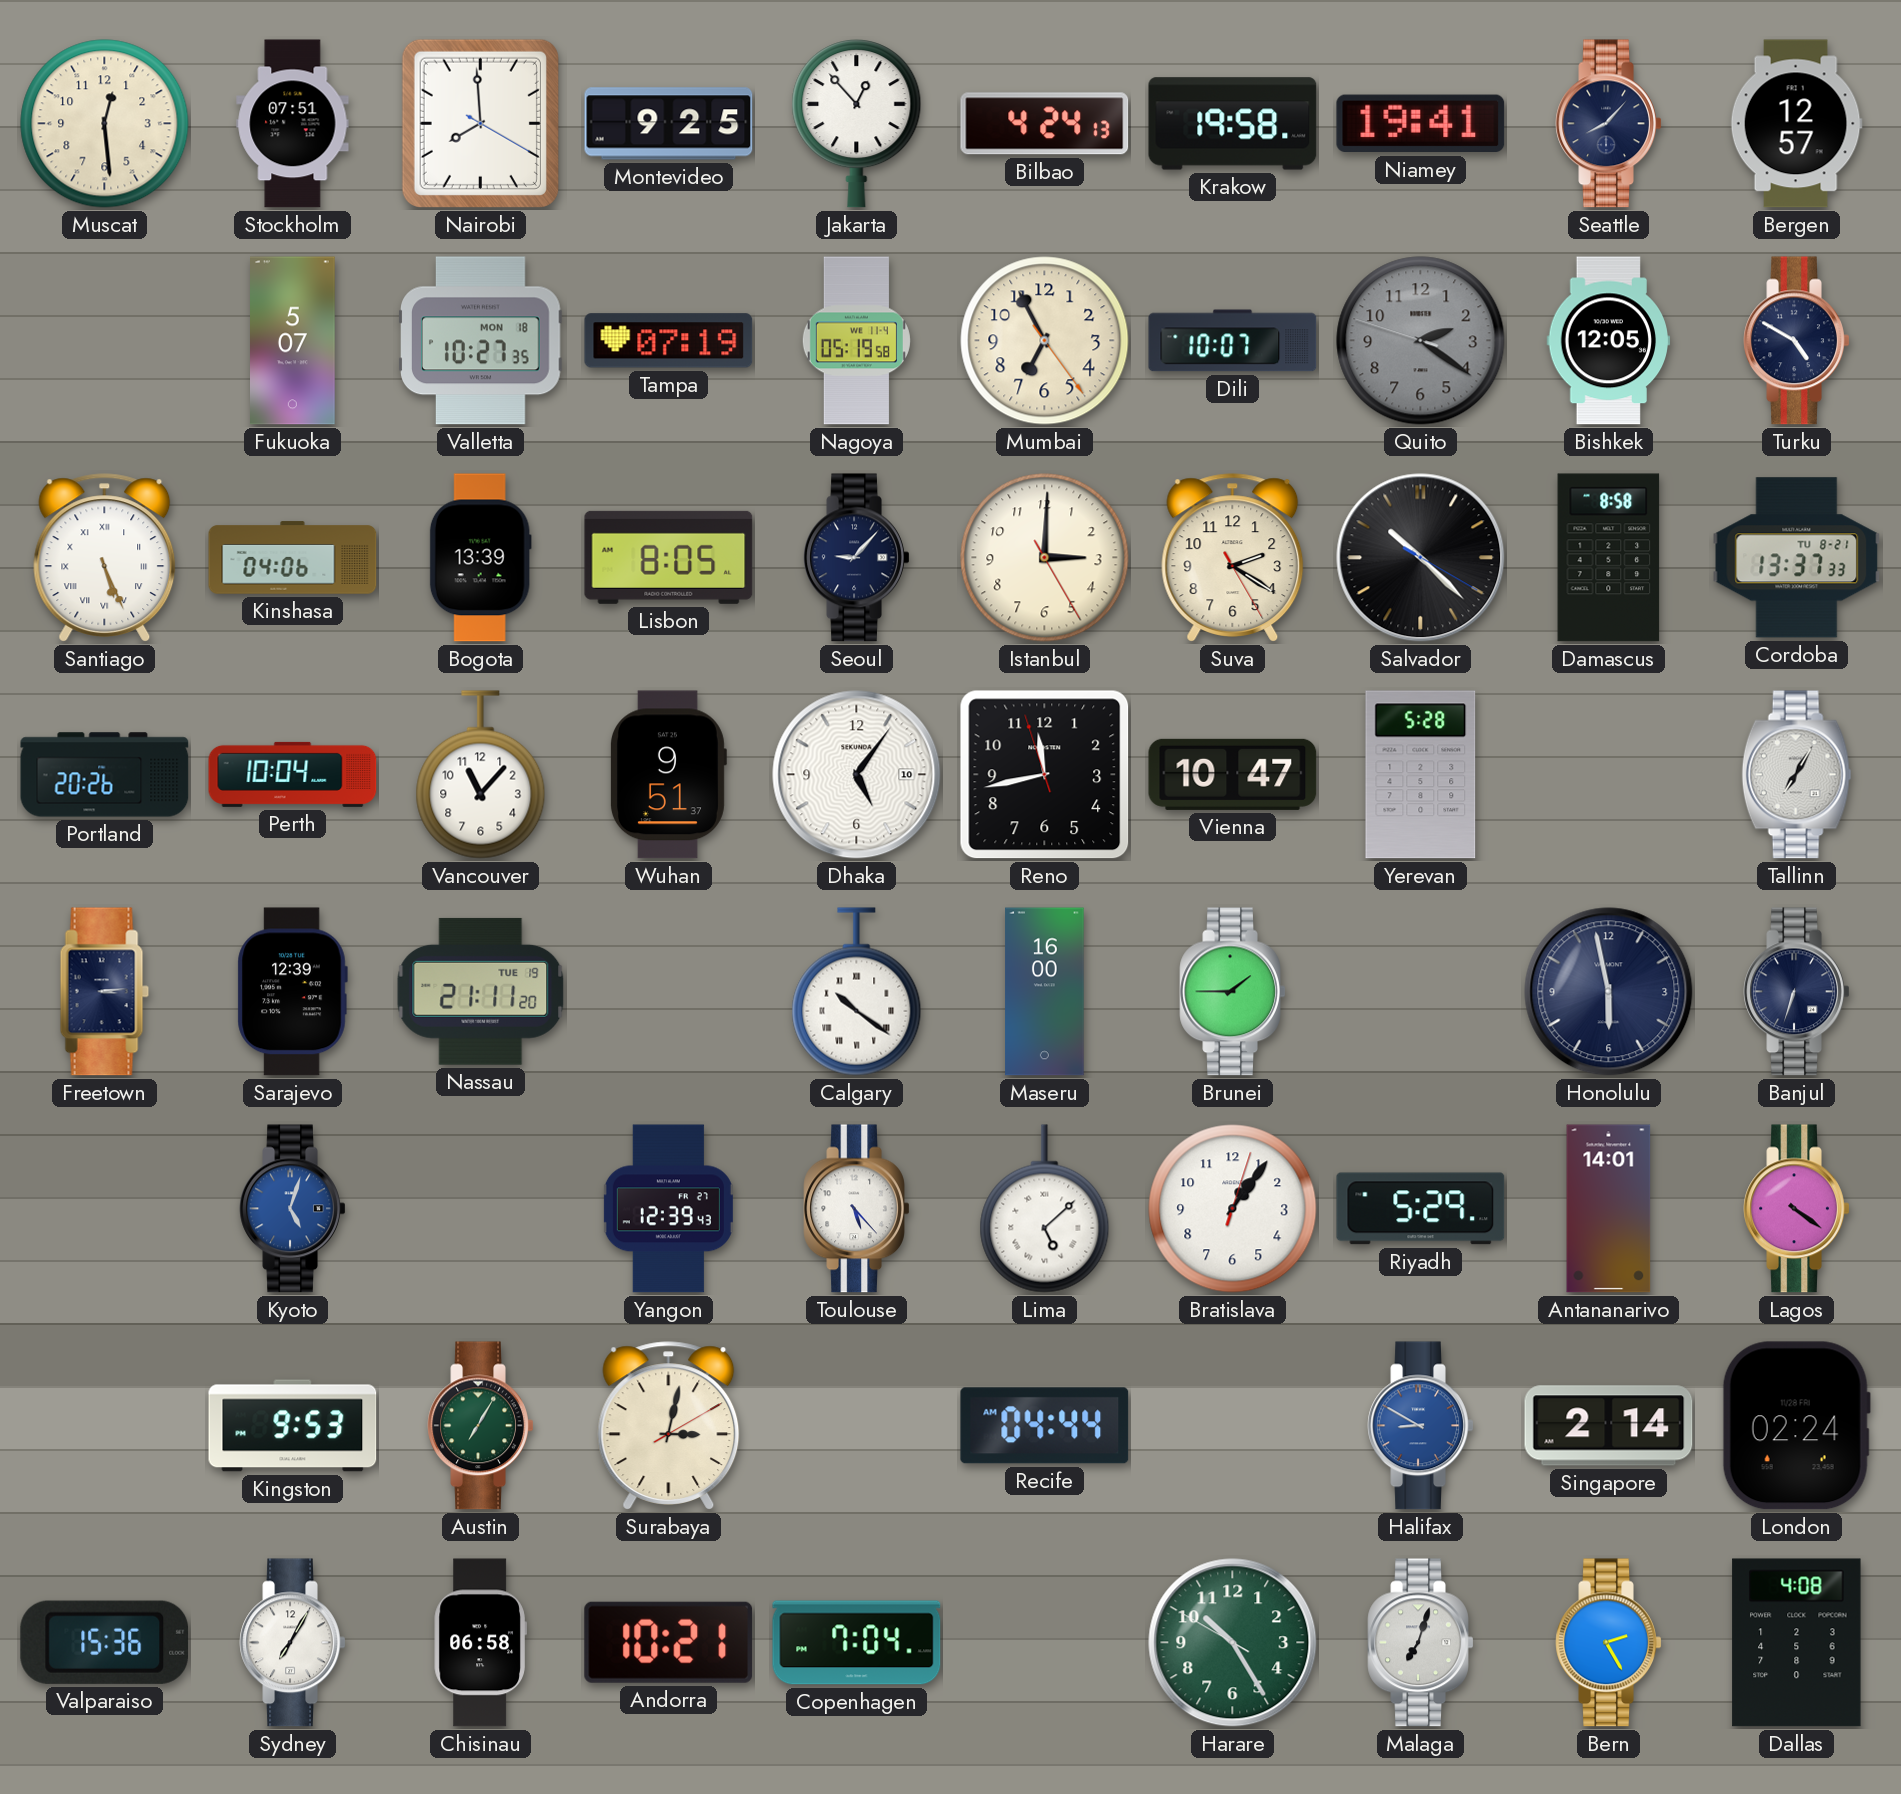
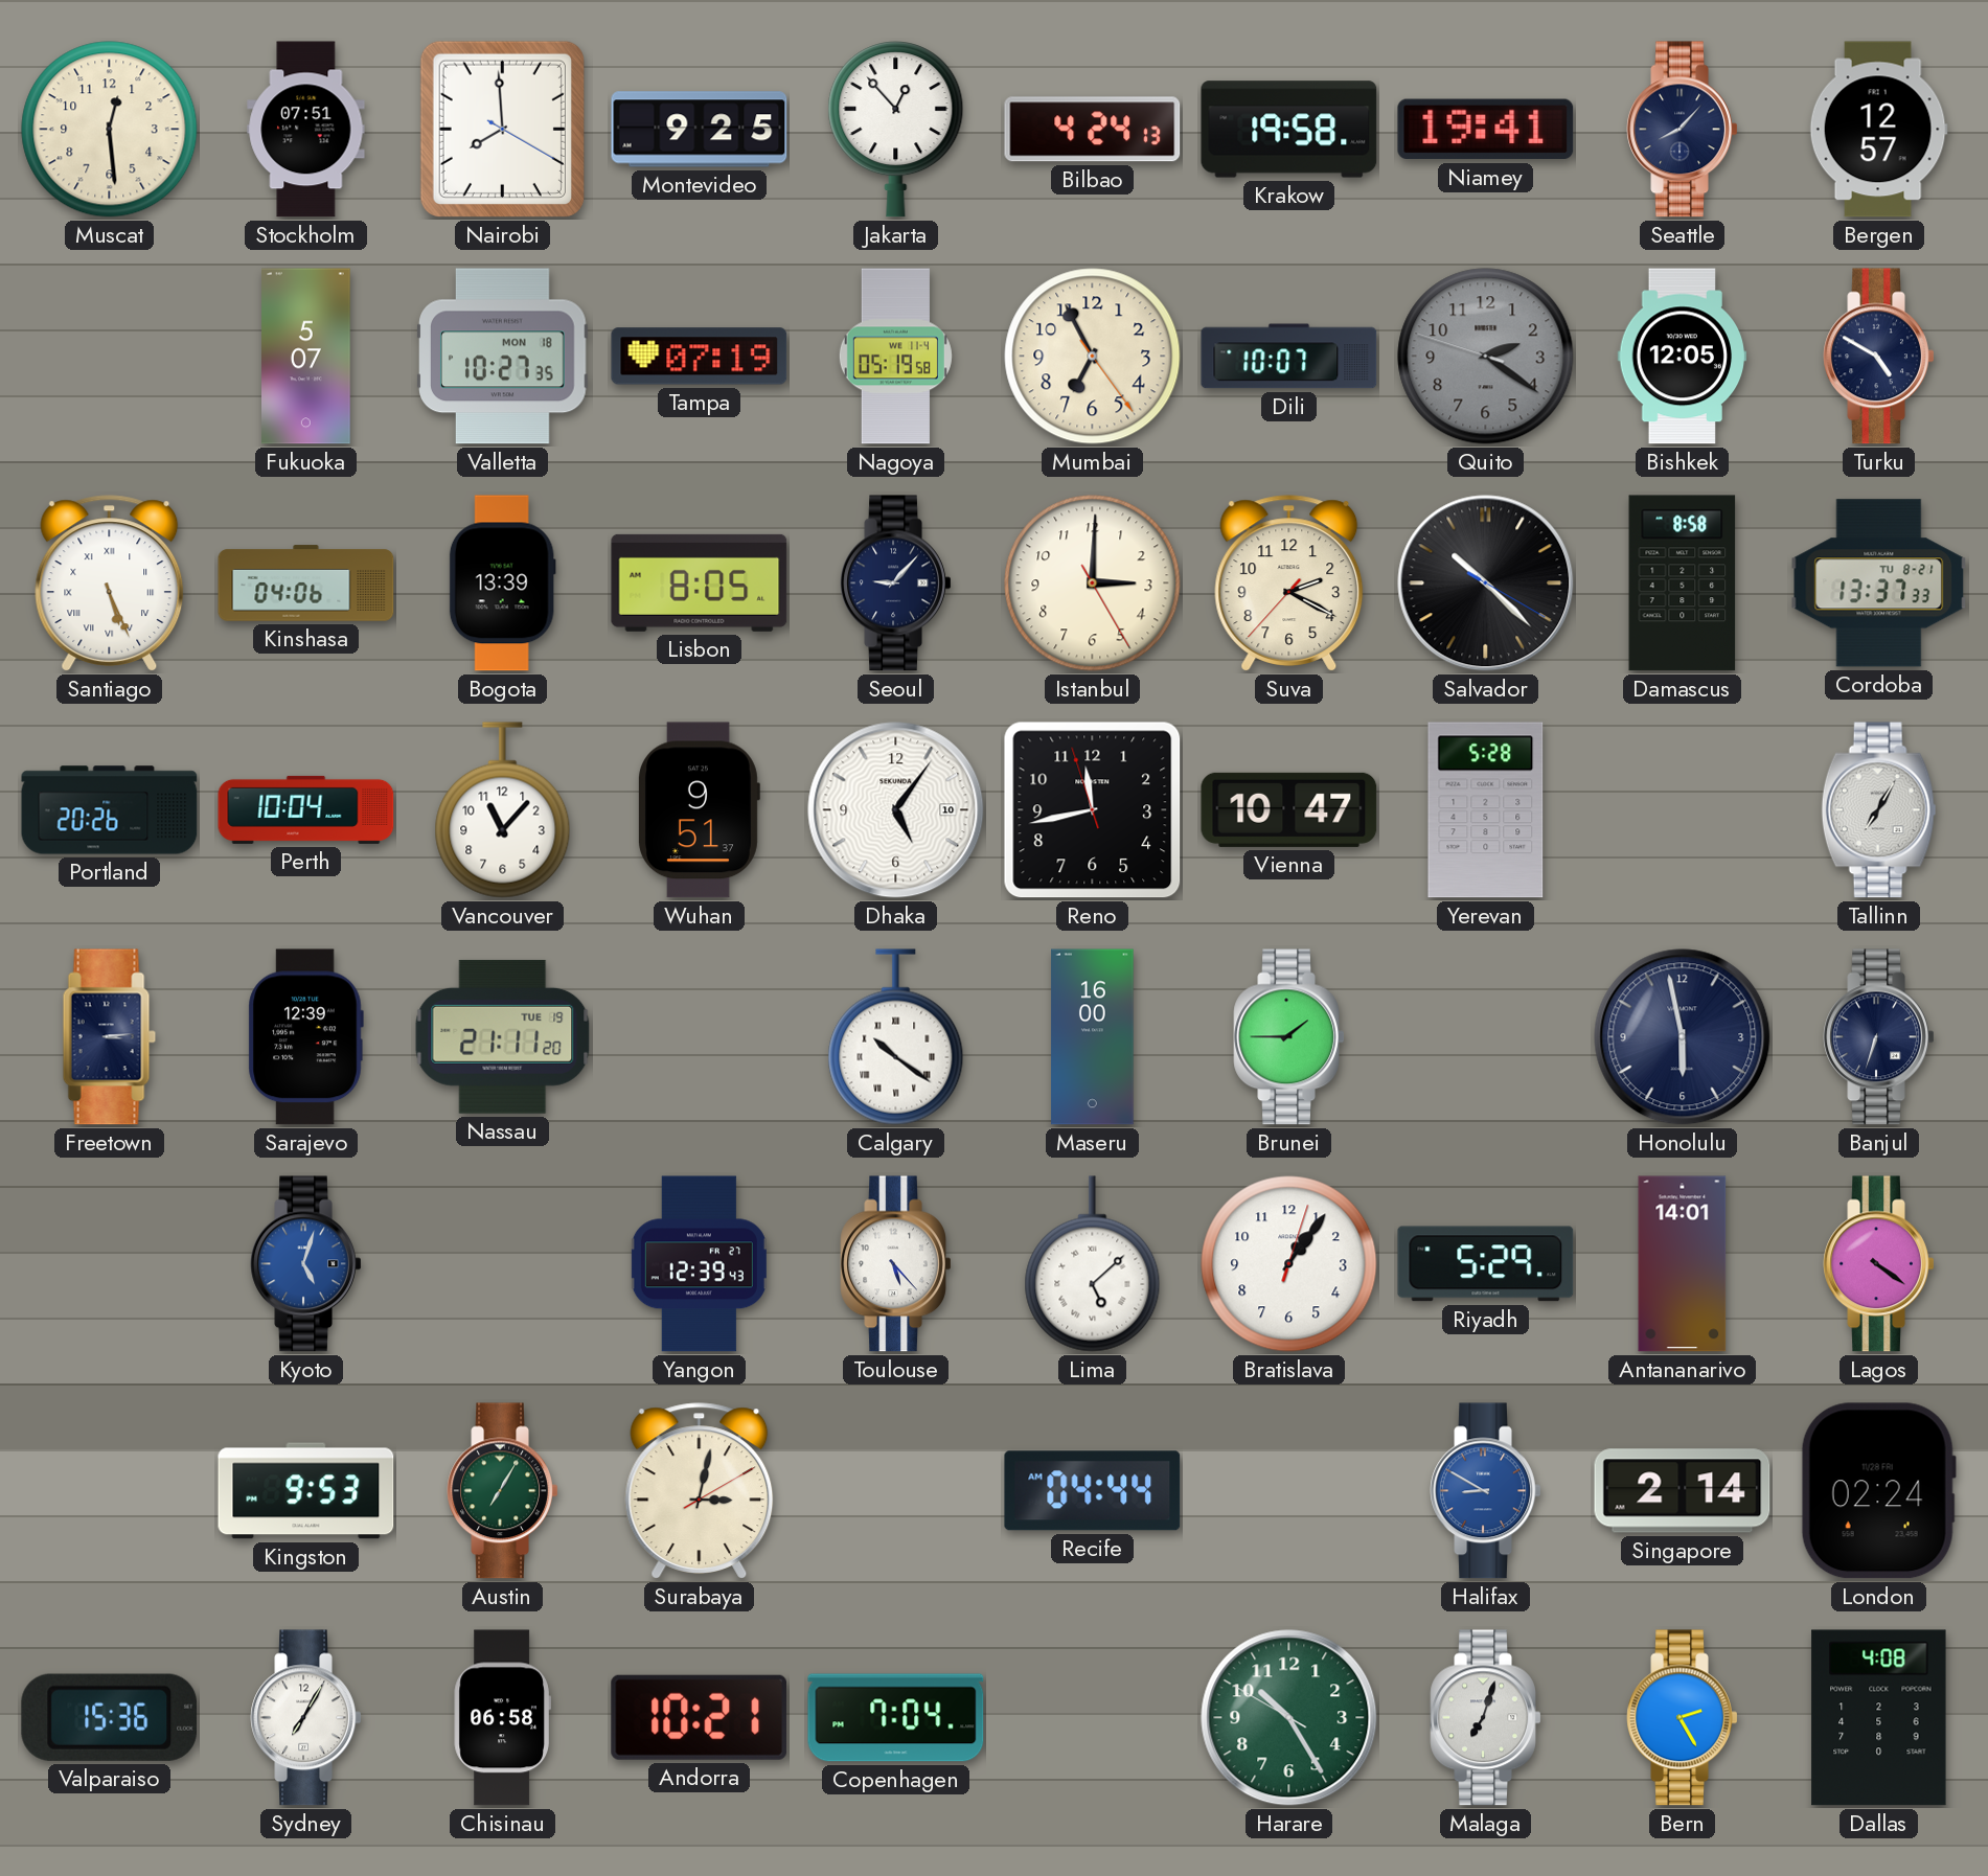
Suva: 2:20 -> 2:19
